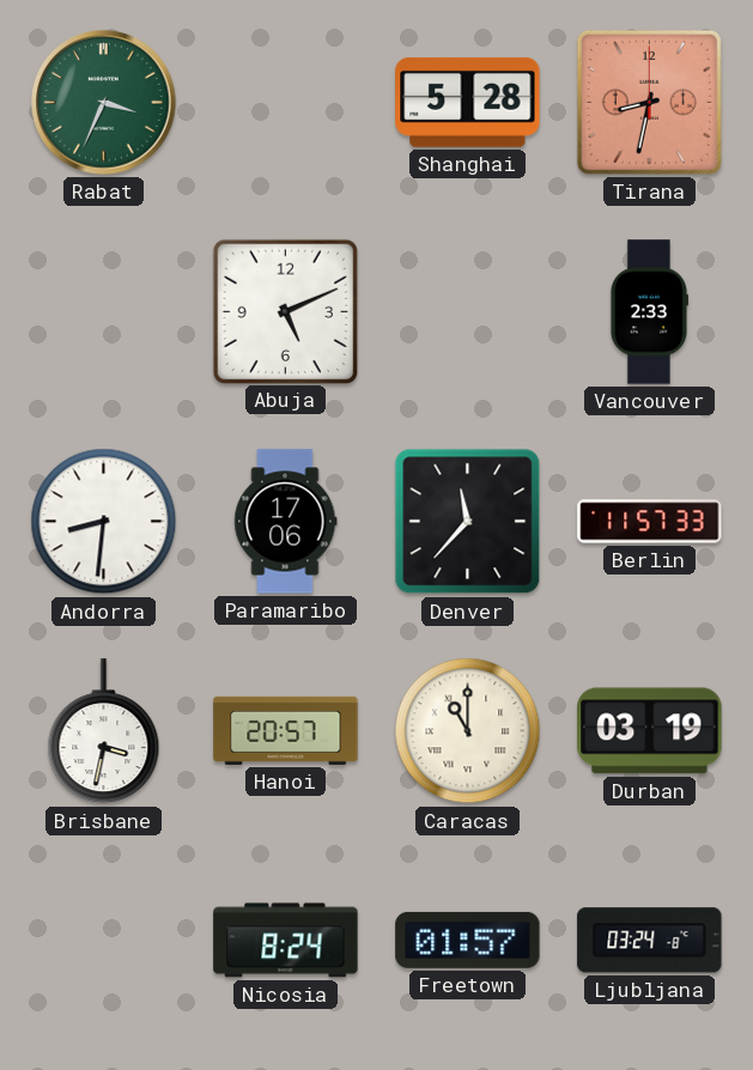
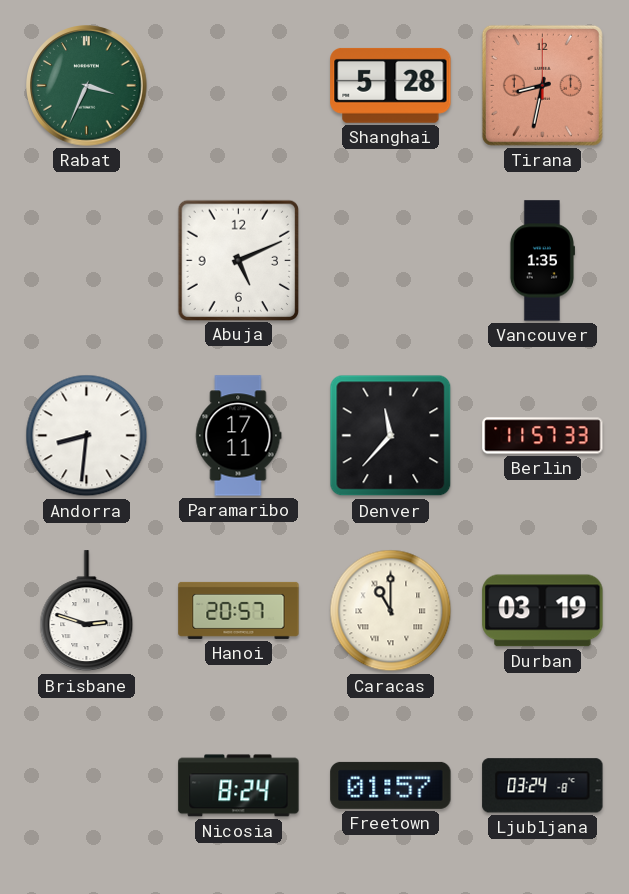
Vancouver: 2:33 -> 1:35
Paramaribo: 17:06 -> 17:11
Brisbane: 3:32 -> 2:48
